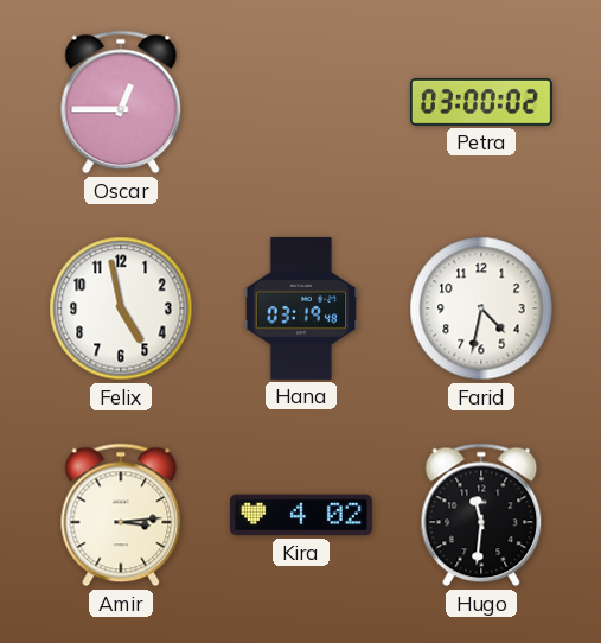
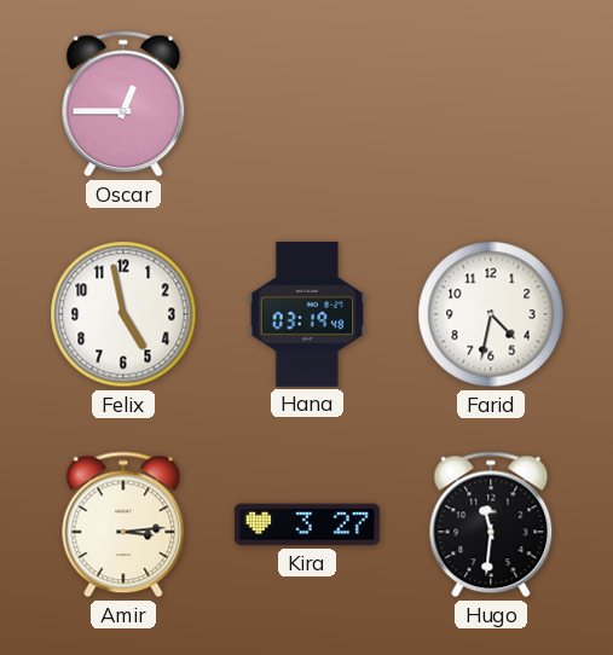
Petra: 03:00 -> none
Kira: 4:02 -> 3:27
